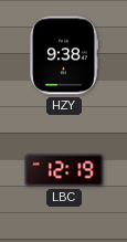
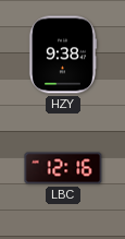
LBC: 12:19 -> 12:16
